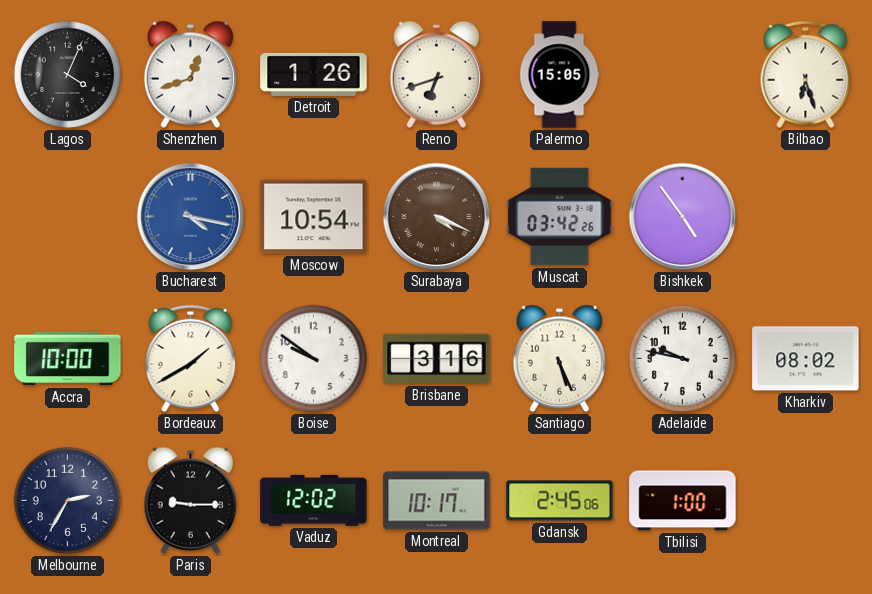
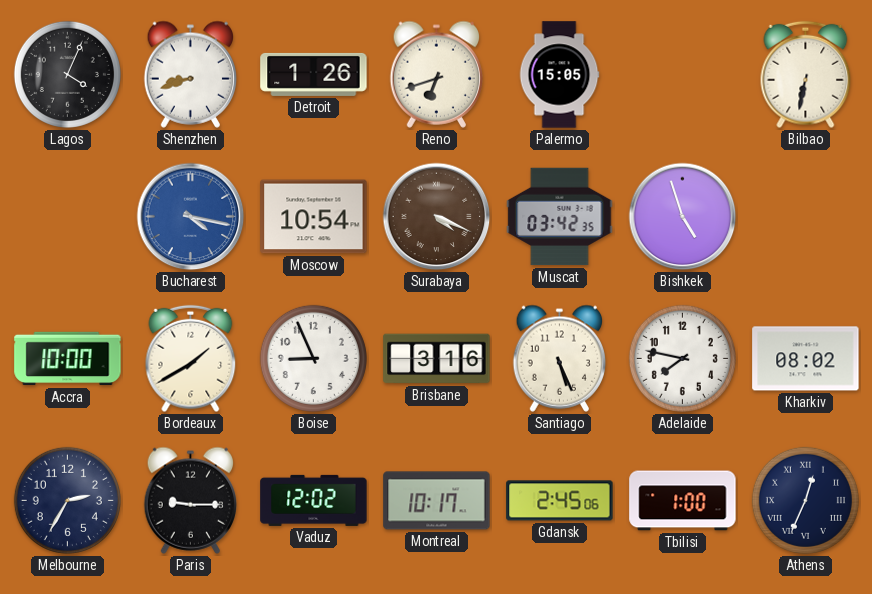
Shenzhen: 12:42 -> 8:42
Bilbao: 6:27 -> 6:32
Muscat: 03:42:26 -> 03:42:35
Bishkek: 4:54 -> 4:57
Boise: 9:51 -> 8:56
Adelaide: 9:47 -> 7:47
Athens: none -> 12:34
